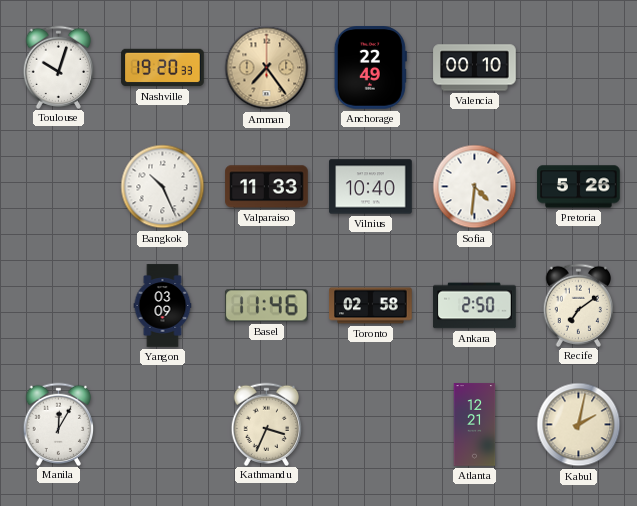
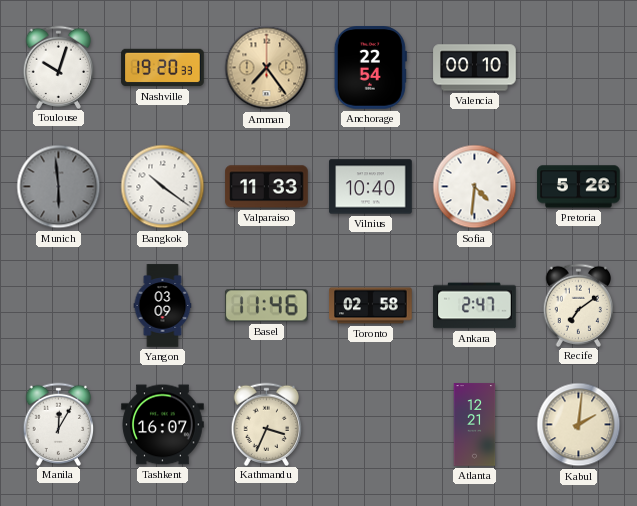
Anchorage: 22:49 -> 22:54
Munich: none -> 5:59
Bangkok: 10:26 -> 10:21
Ankara: 2:50 -> 2:47
Tashkent: none -> 16:07
Kabul: 2:02 -> 2:01
